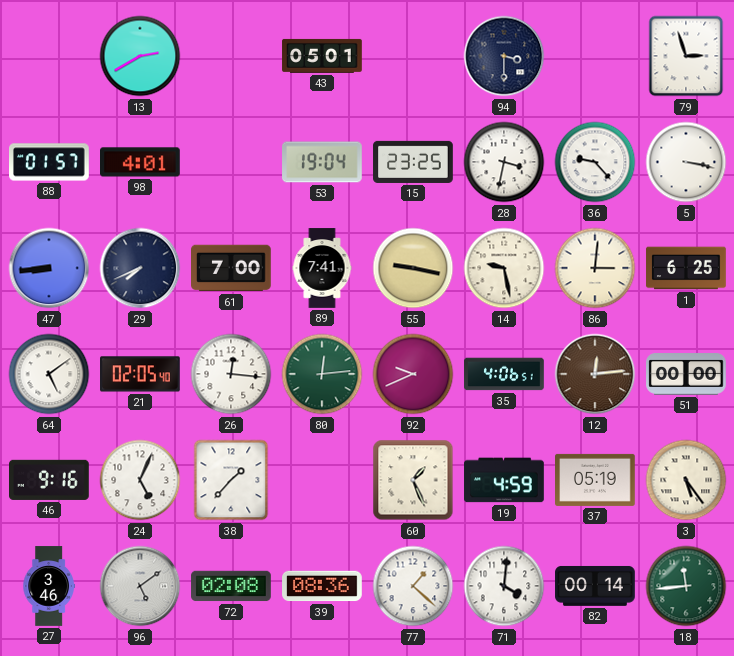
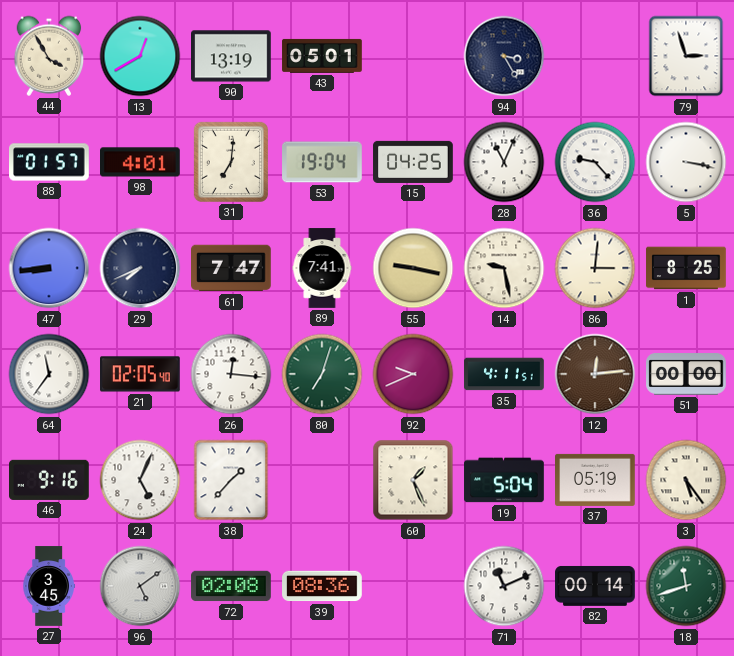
44: none -> 3:55
13: 2:40 -> 12:40
90: none -> 13:19
94: 3:30 -> 3:25
31: none -> 7:01
15: 23:25 -> 04:25
28: 3:32 -> 11:04
61: 7:00 -> 7:47
1: 6:25 -> 8:25
64: 5:09 -> 11:36
80: 12:14 -> 7:03
35: 4:06 -> 4:11
19: 4:59 -> 5:04
27: 3:46 -> 3:45
77: 1:22 -> none
71: 4:01 -> 11:11
18: 11:44 -> 11:42
